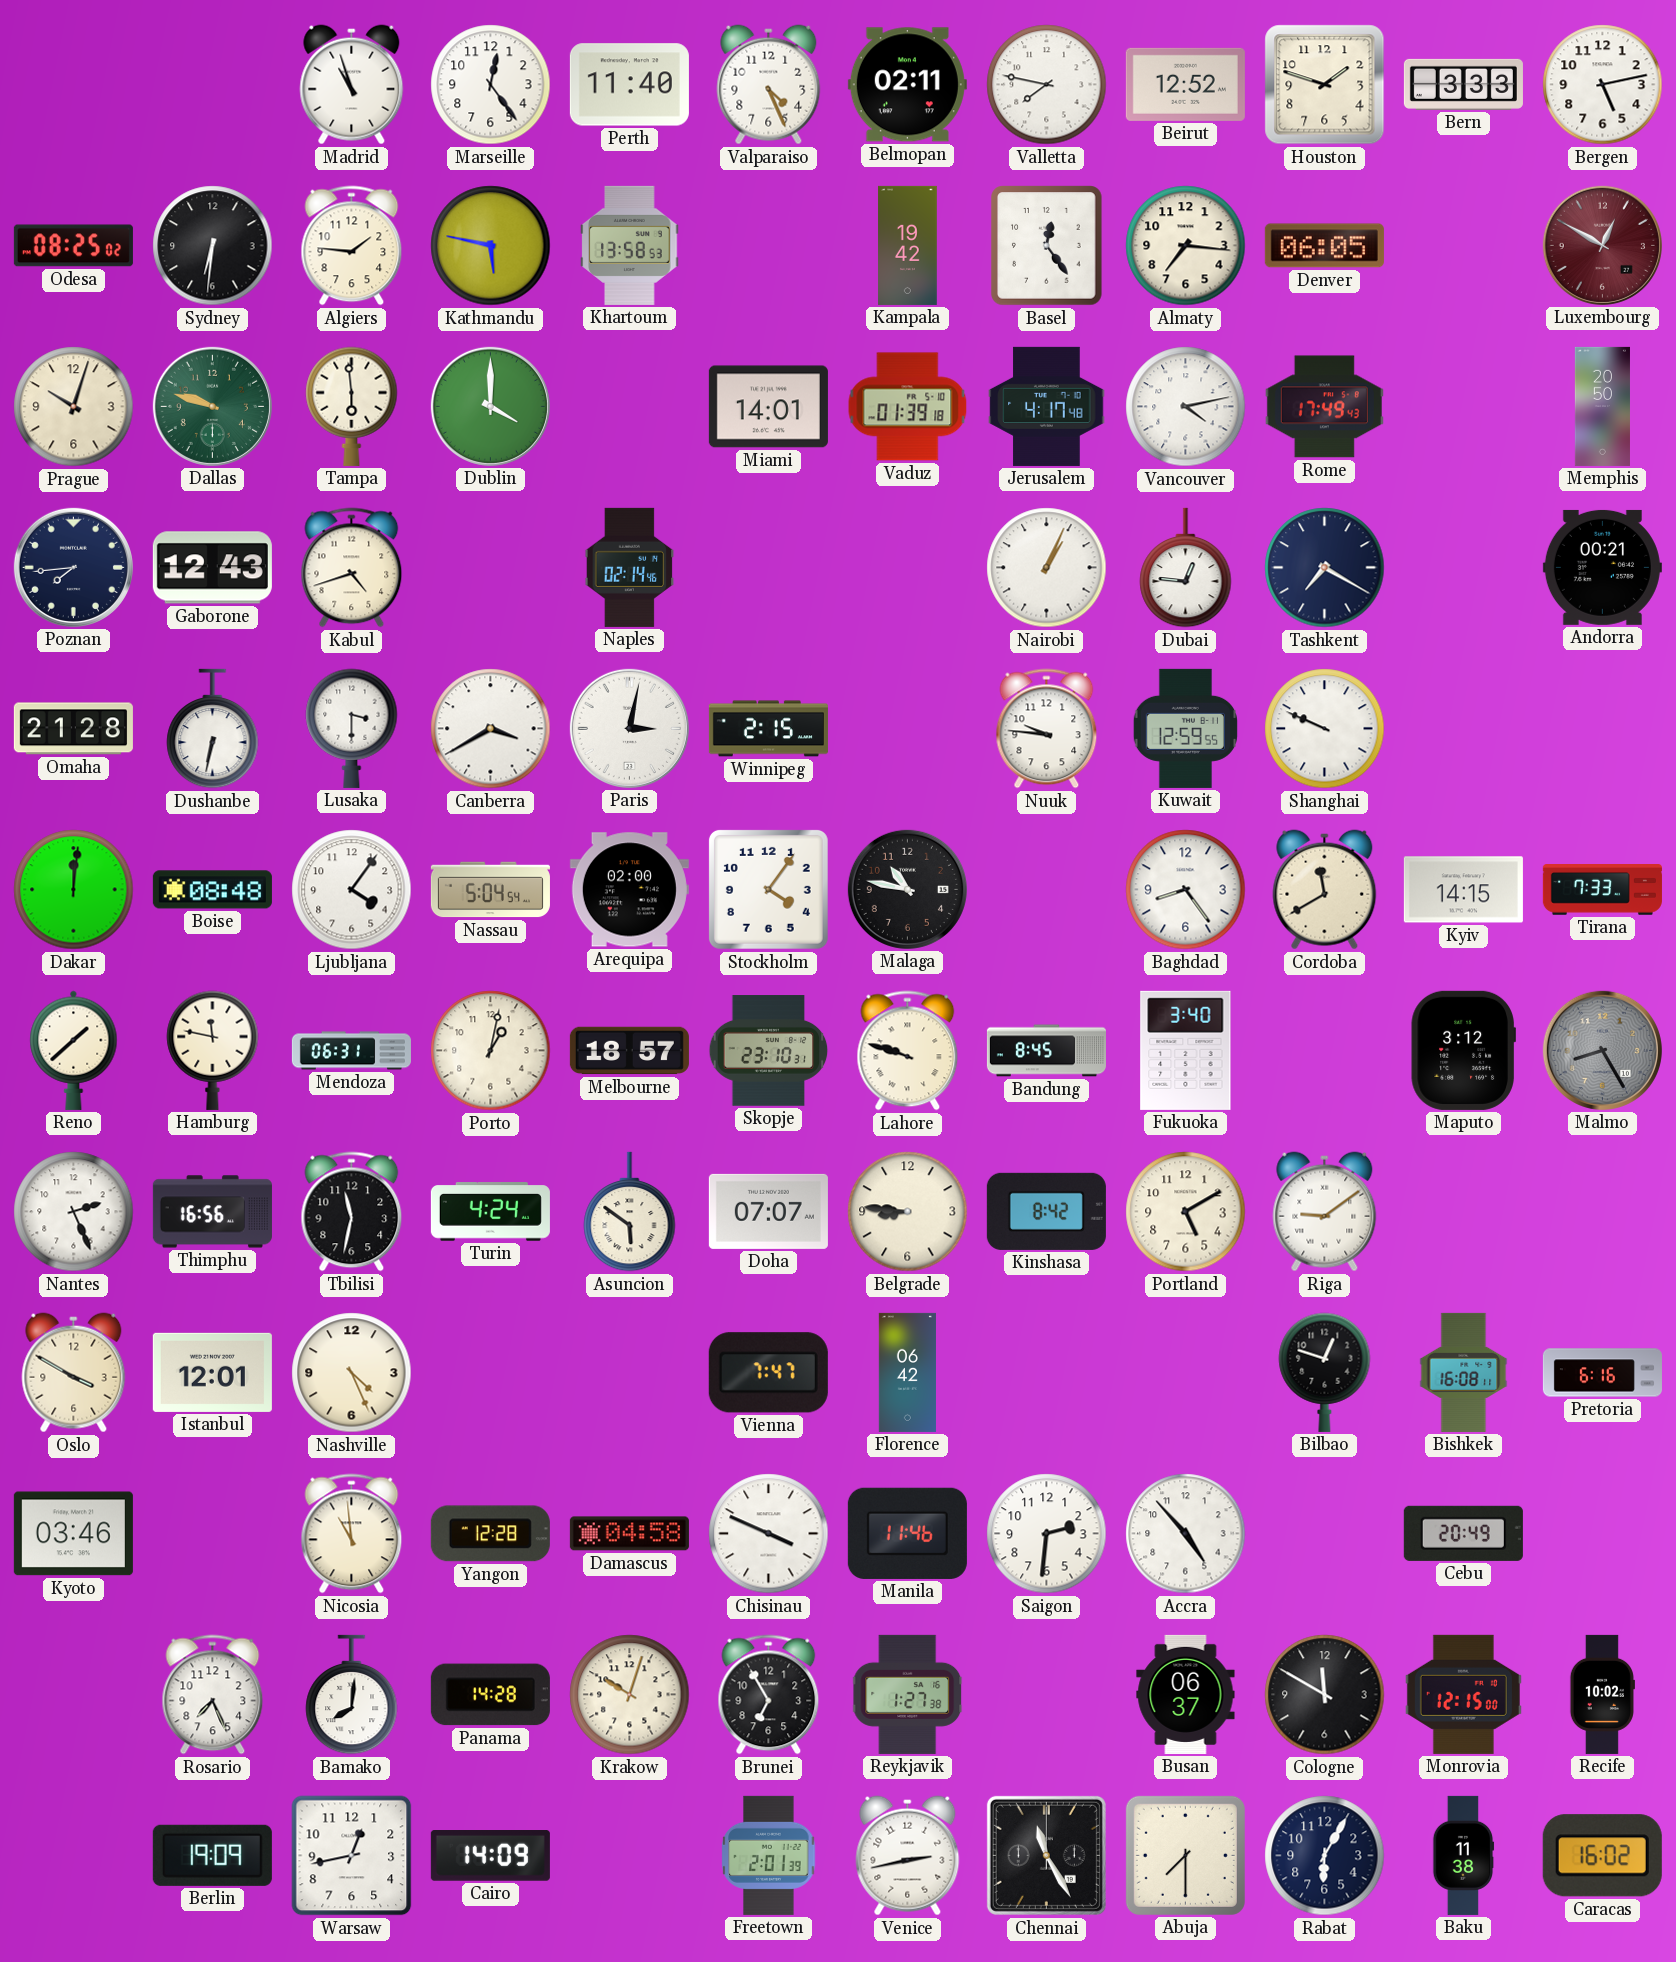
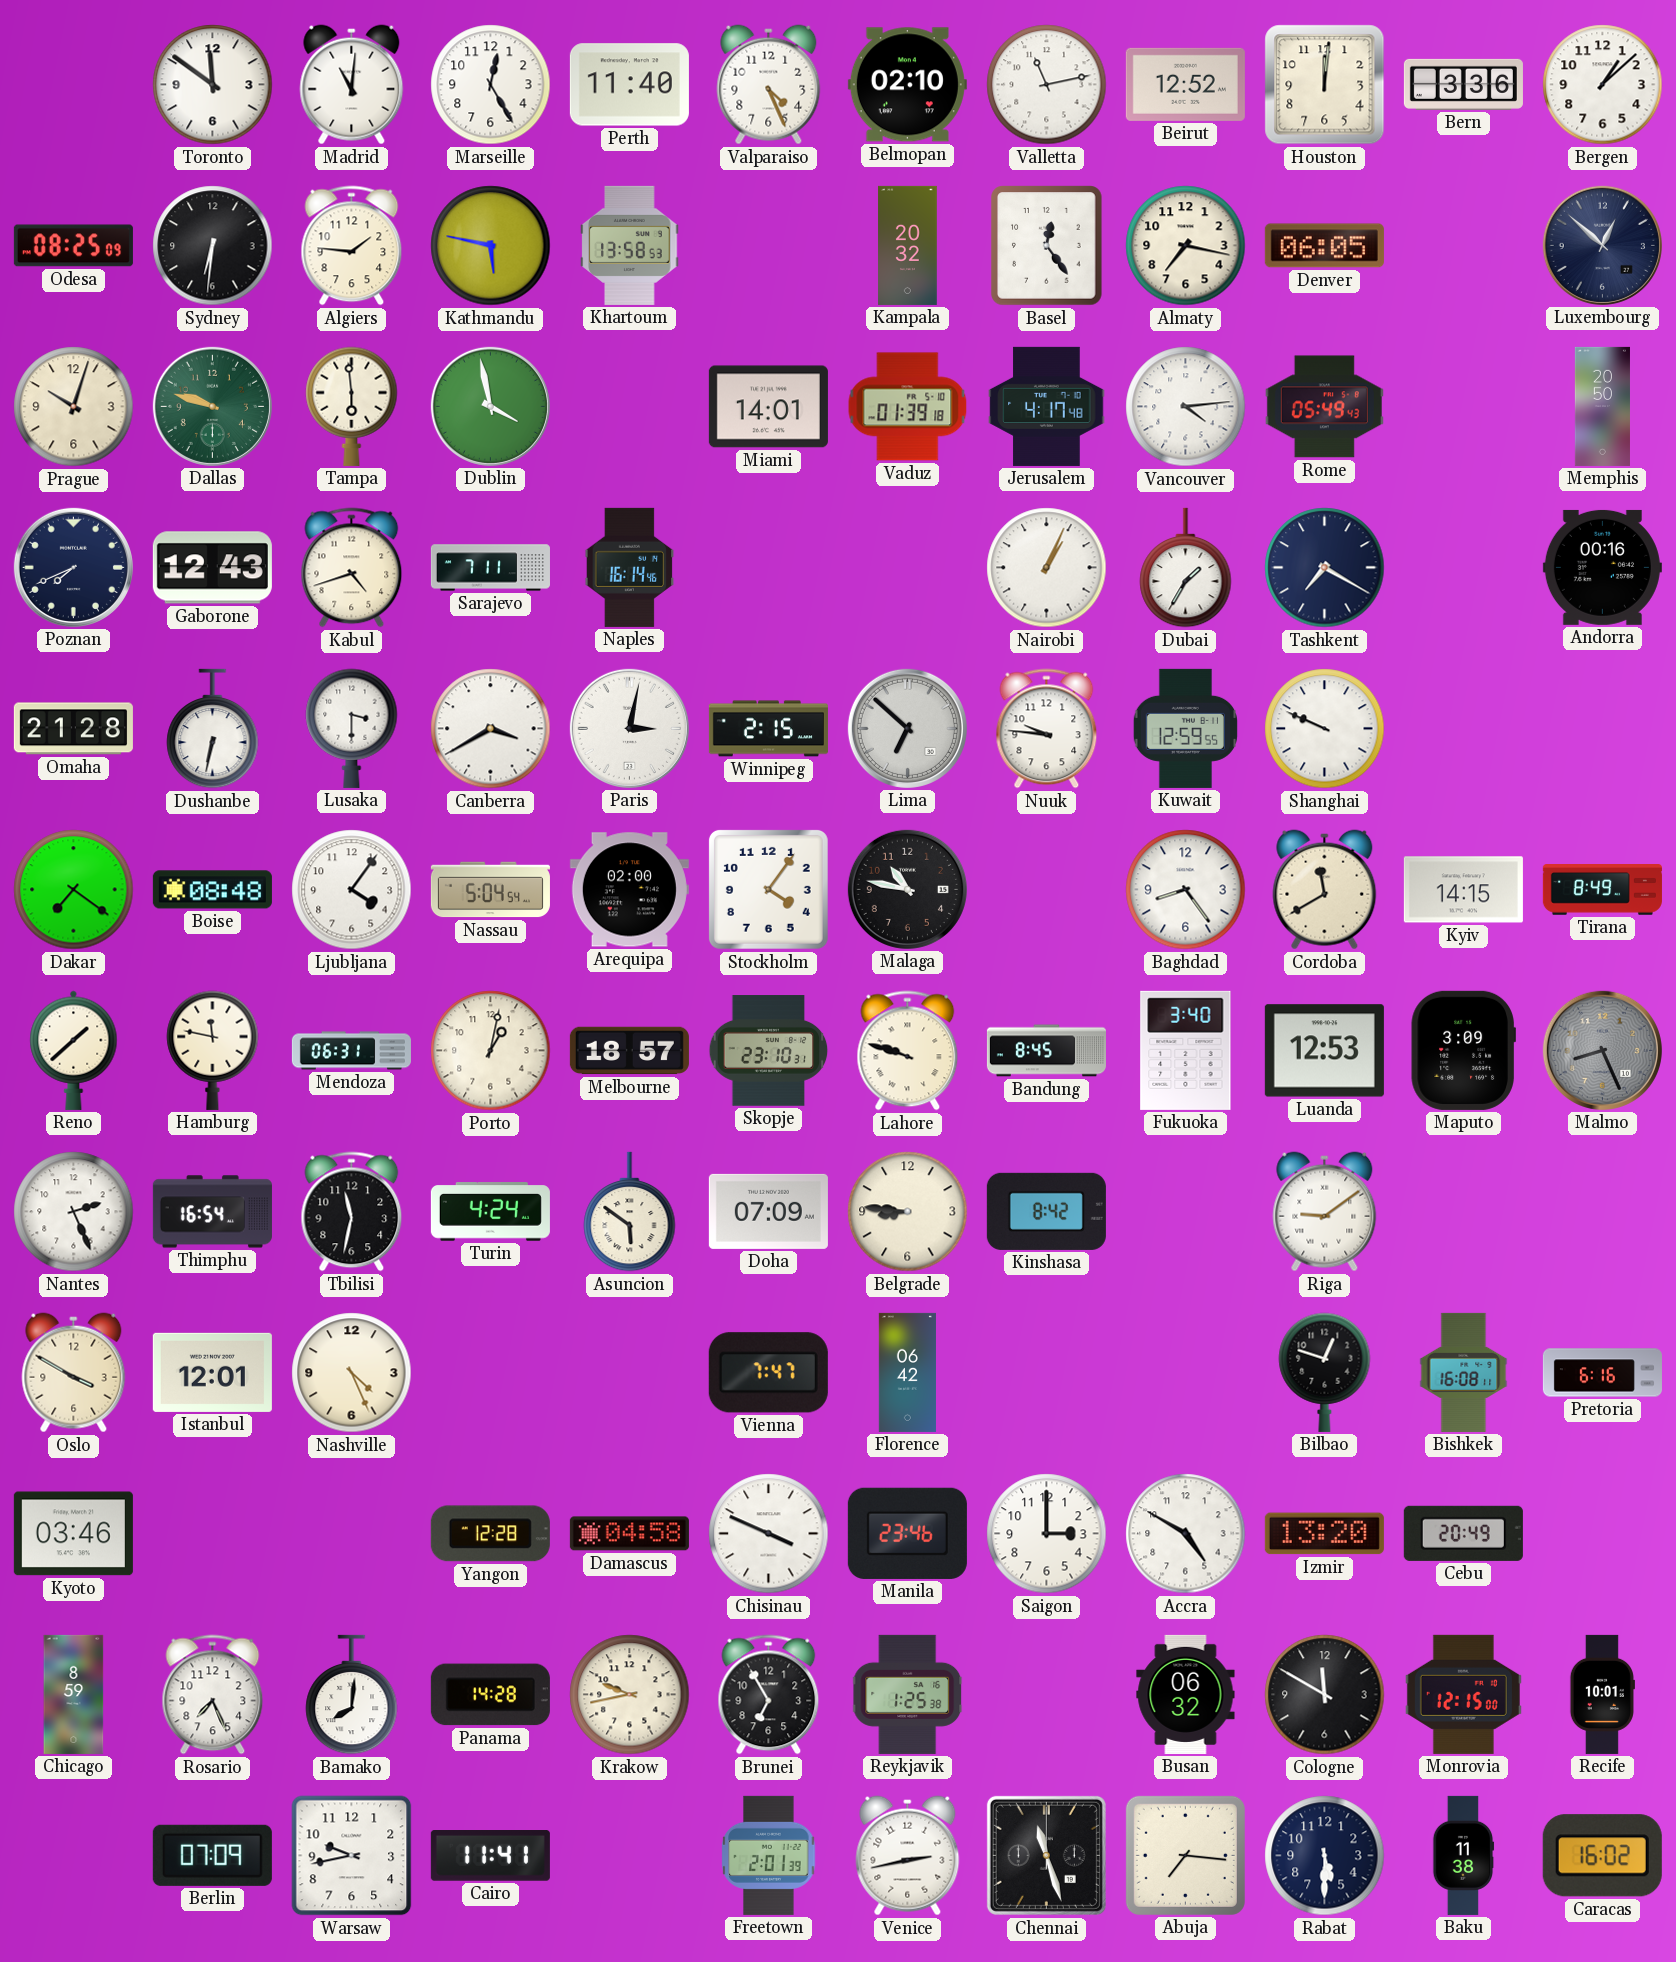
Toronto: none -> 11:51
Madrid: 10:57 -> 11:01
Marseille: 12:24 -> 12:25
Belmopan: 02:11 -> 02:10
Valletta: 7:47 -> 11:13
Houston: 1:48 -> 12:01
Bern: 3:33 -> 3:36
Bergen: 5:13 -> 1:08
Odesa: 08:25:02 -> 08:25:09
Kampala: 19:42 -> 20:32
Almaty: 7:16 -> 7:17
Luxembourg: 12:50 -> 12:52
Luxembourg dial: burgundy -> navy
Dublin: 4:00 -> 3:58
Vancouver: 4:13 -> 4:14
Rome: 17:49 -> 05:49
Poznan: 7:44 -> 7:41
Sarajevo: none -> 7:11
Naples: 02:14 -> 16:14
Dubai: 12:46 -> 1:35
Andorra: 00:21 -> 00:16
Lima: none -> 6:52
Dakar: 12:01 -> 7:21
Tirana: 7:33 -> 8:49
Luanda: none -> 12:53
Maputo: 3:12 -> 3:09
Malmo: 8:25 -> 8:26
Thimphu: 16:56 -> 16:54
Doha: 07:07 -> 07:09
Portland: 5:10 -> none
Nicosia: 10:59 -> none
Manila: 11:46 -> 23:46
Saigon: 2:31 -> 3:00
Accra: 4:53 -> 4:50
Izmir: none -> 13:20
Chicago: none -> 8:59
Krakow: 10:03 -> 9:43
Reykjavik: 1:27 -> 1:25
Busan: 06:37 -> 06:32
Recife: 10:02 -> 10:01
Berlin: 19:09 -> 07:09
Warsaw: 12:43 -> 9:43
Cairo: 14:09 -> 11:41
Chennai: 11:25 -> 11:27
Abuja: 7:30 -> 7:16
Rabat: 6:05 -> 5:30
